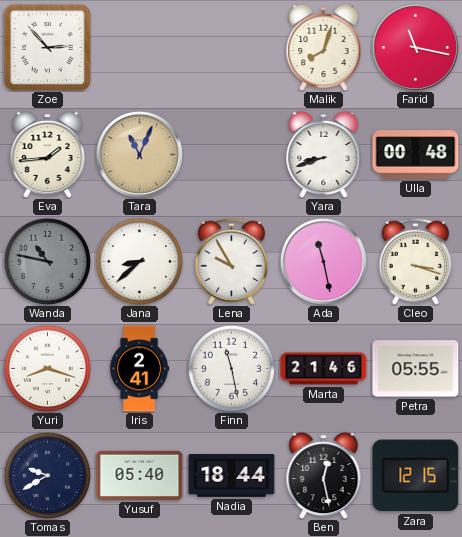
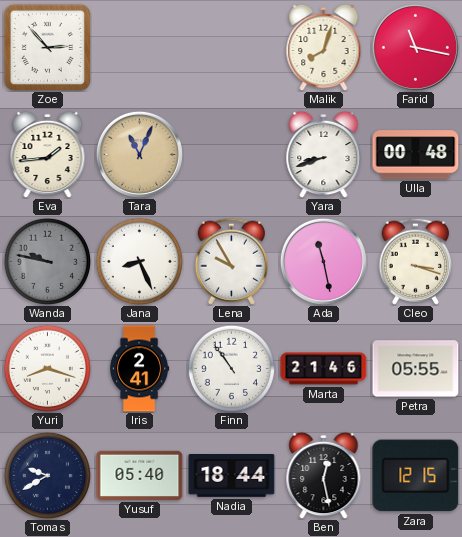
Wanda: 10:47 -> 9:47
Jana: 8:38 -> 8:26
Finn: 11:28 -> 10:54
